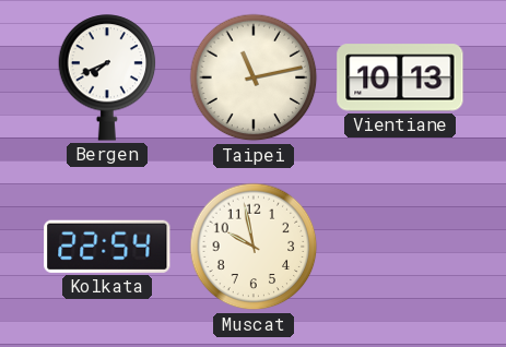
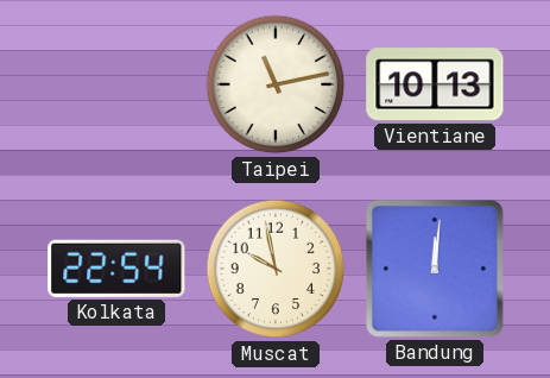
Bergen: 7:41 -> none
Bandung: none -> 12:01
